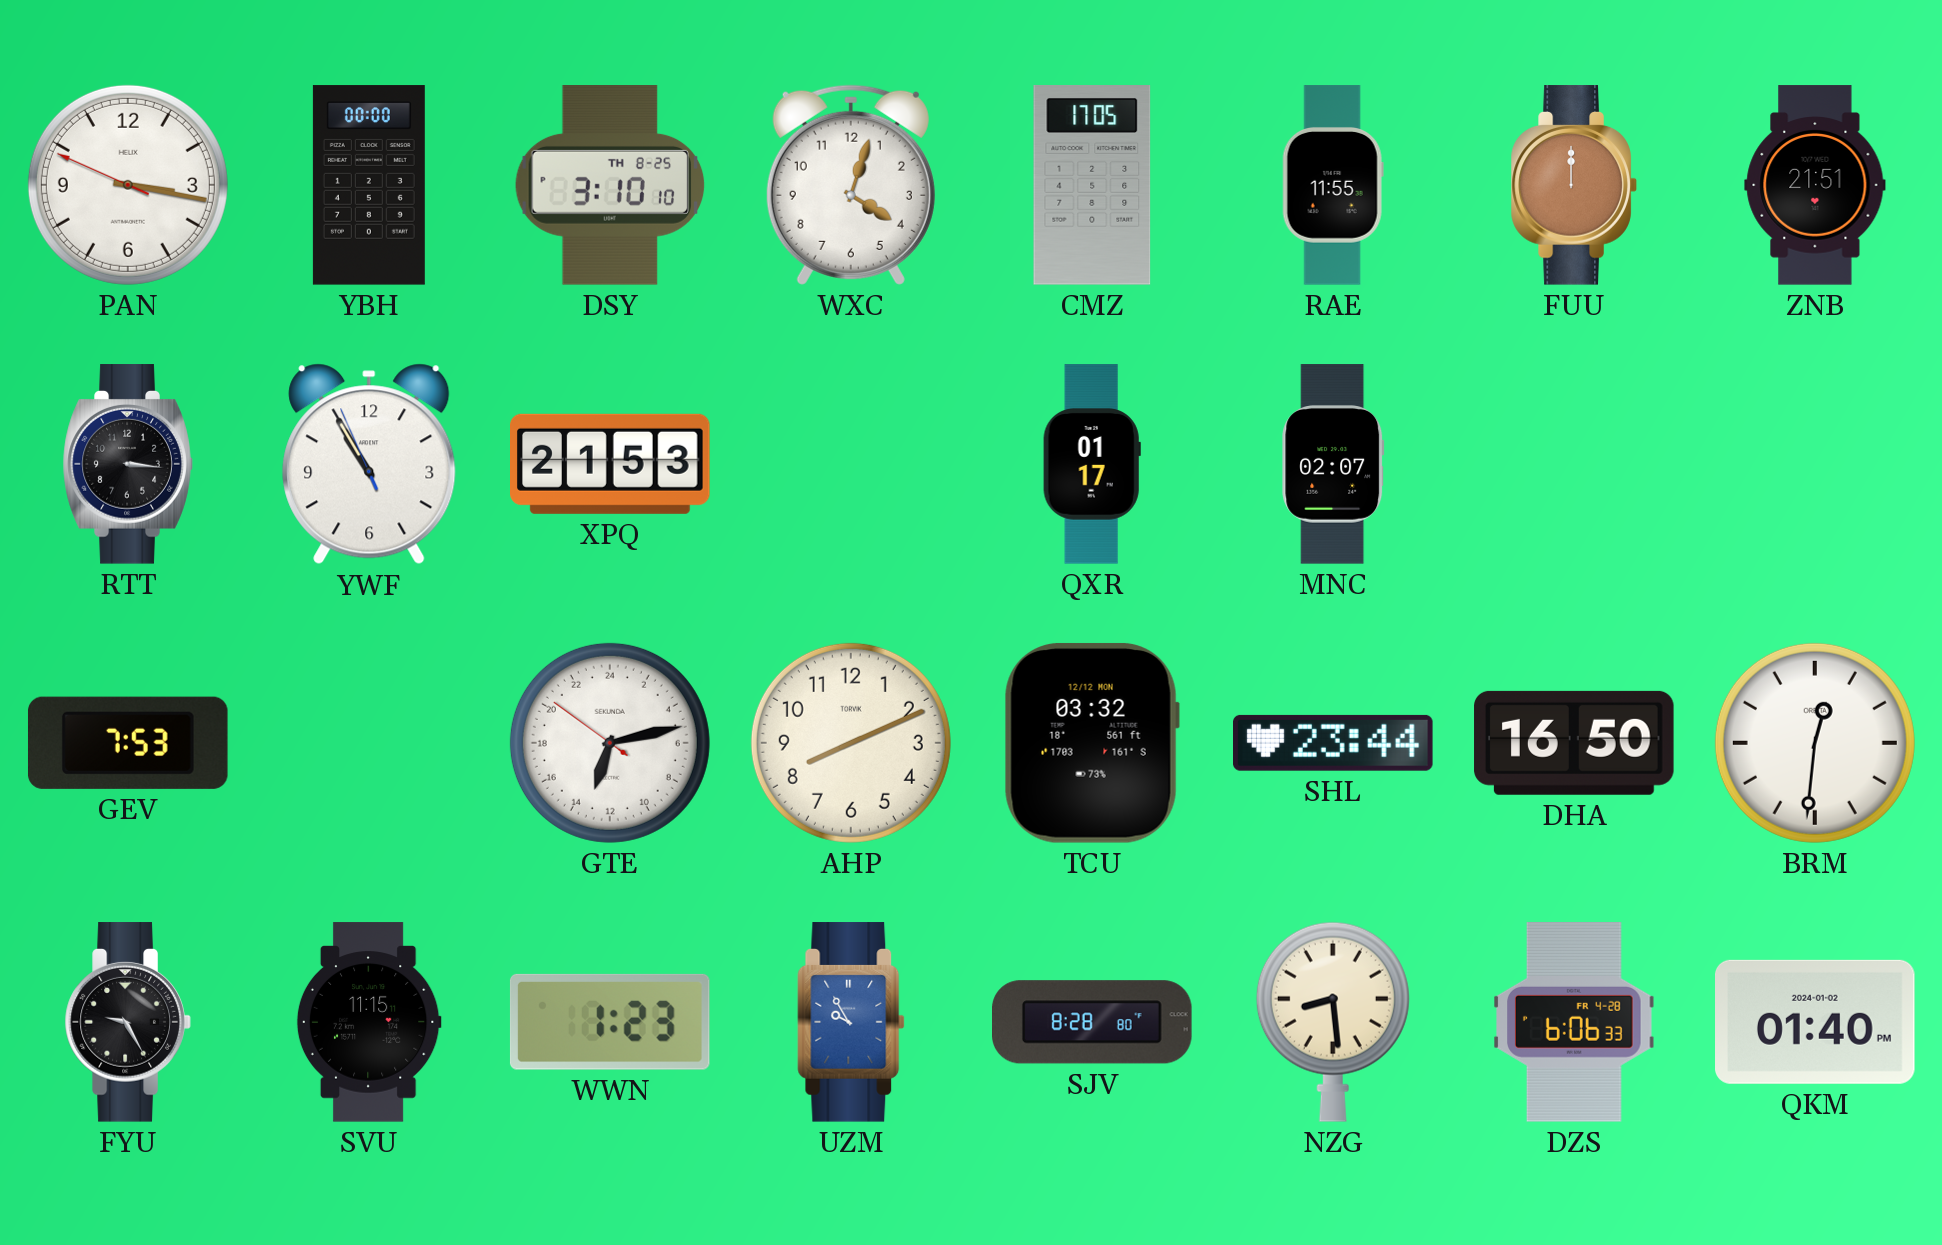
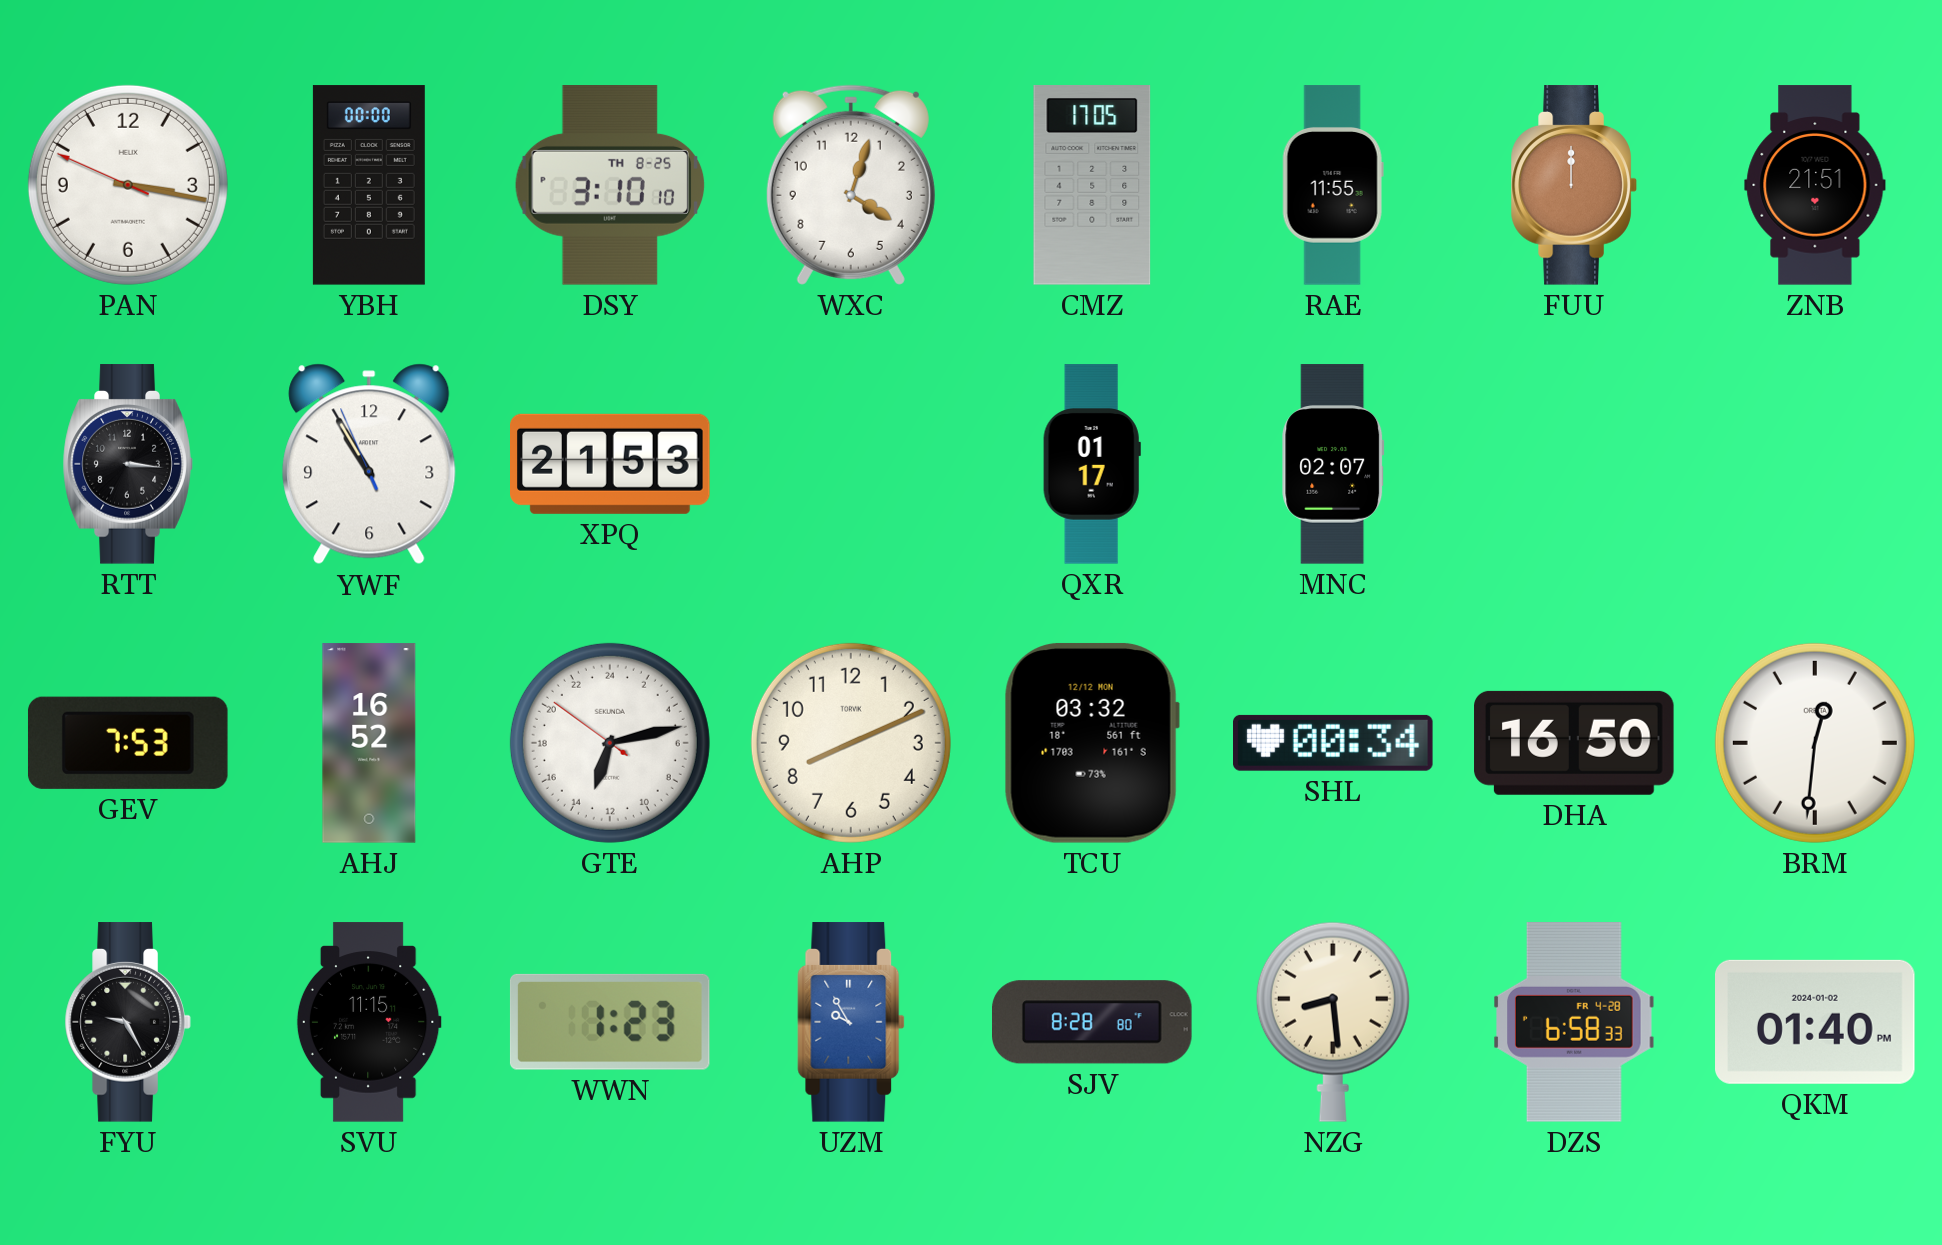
AHJ: none -> 16:52
SHL: 23:44 -> 00:34
DZS: 6:06 -> 6:58
